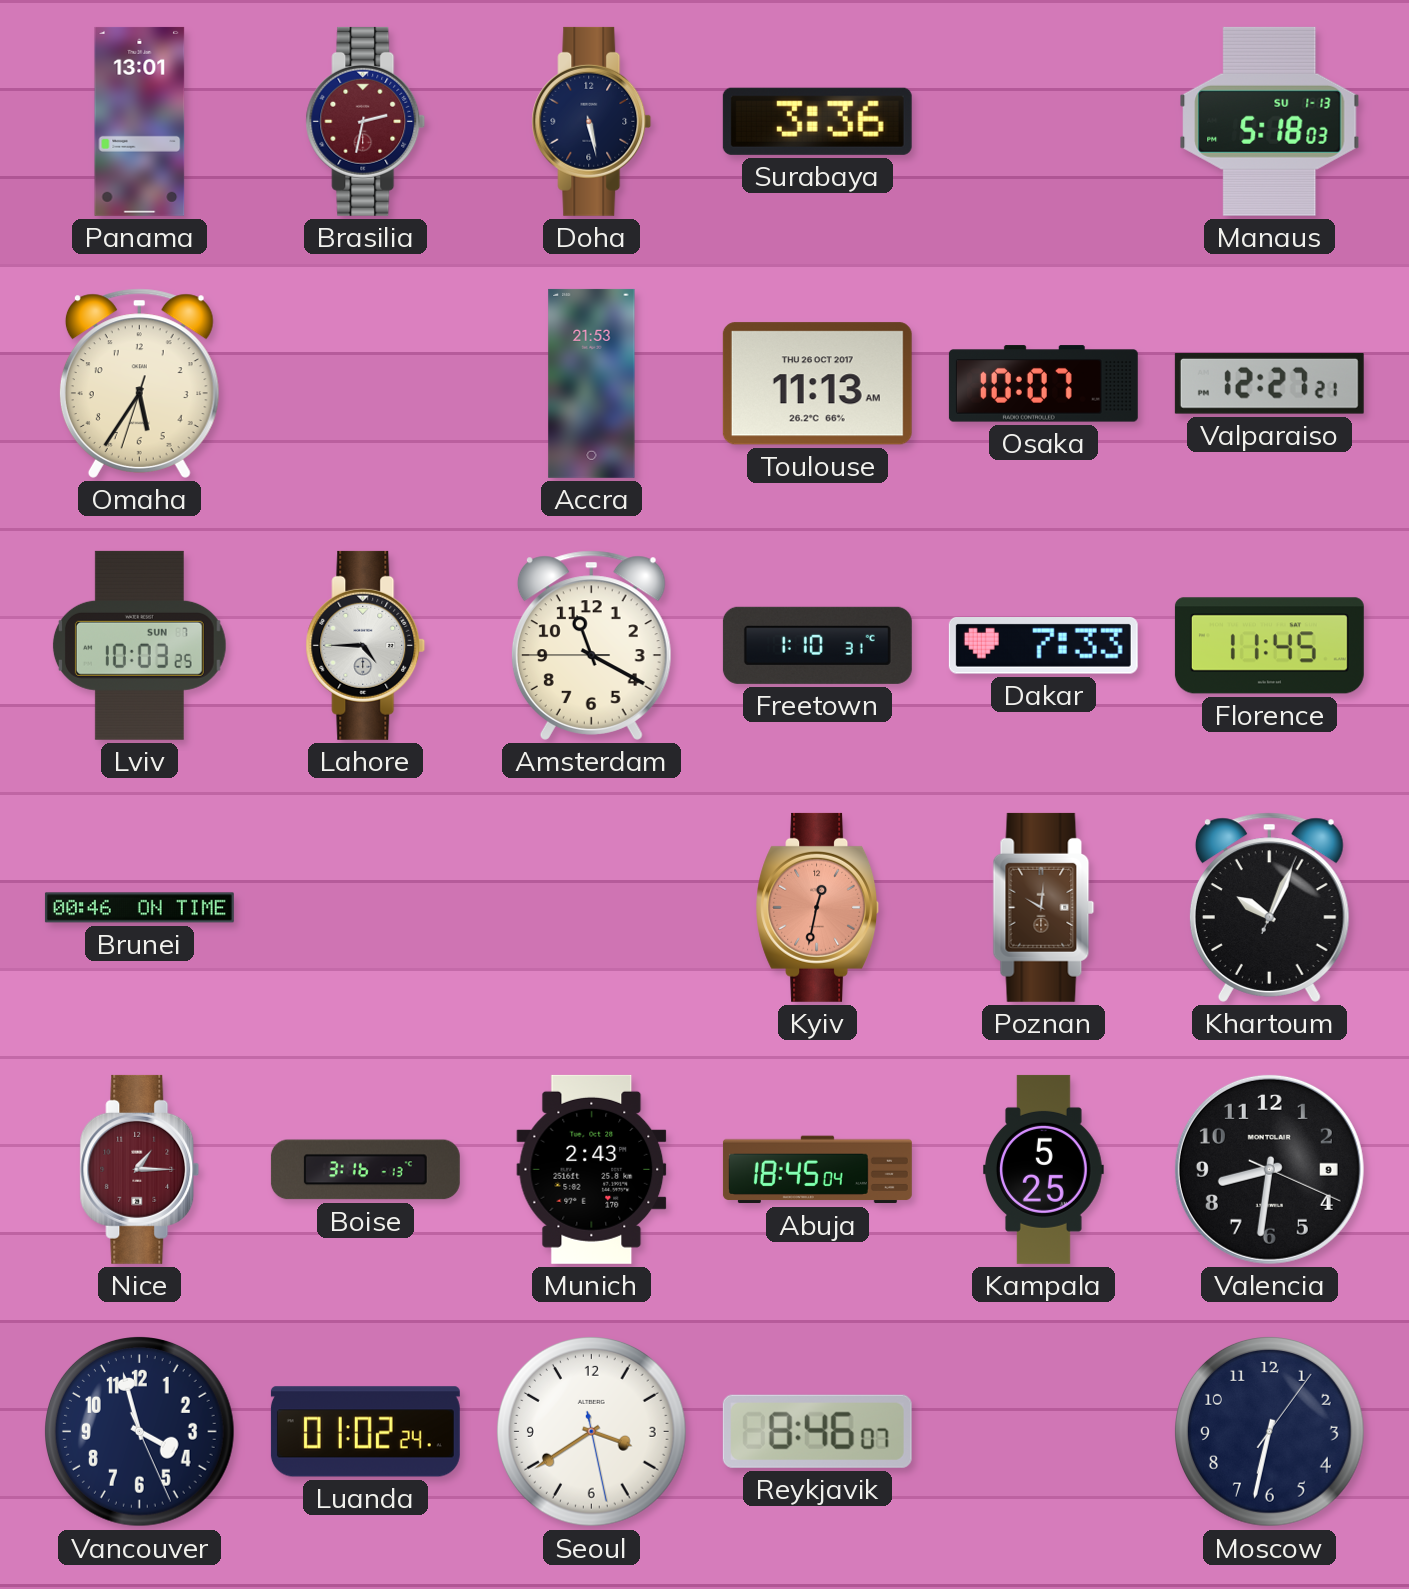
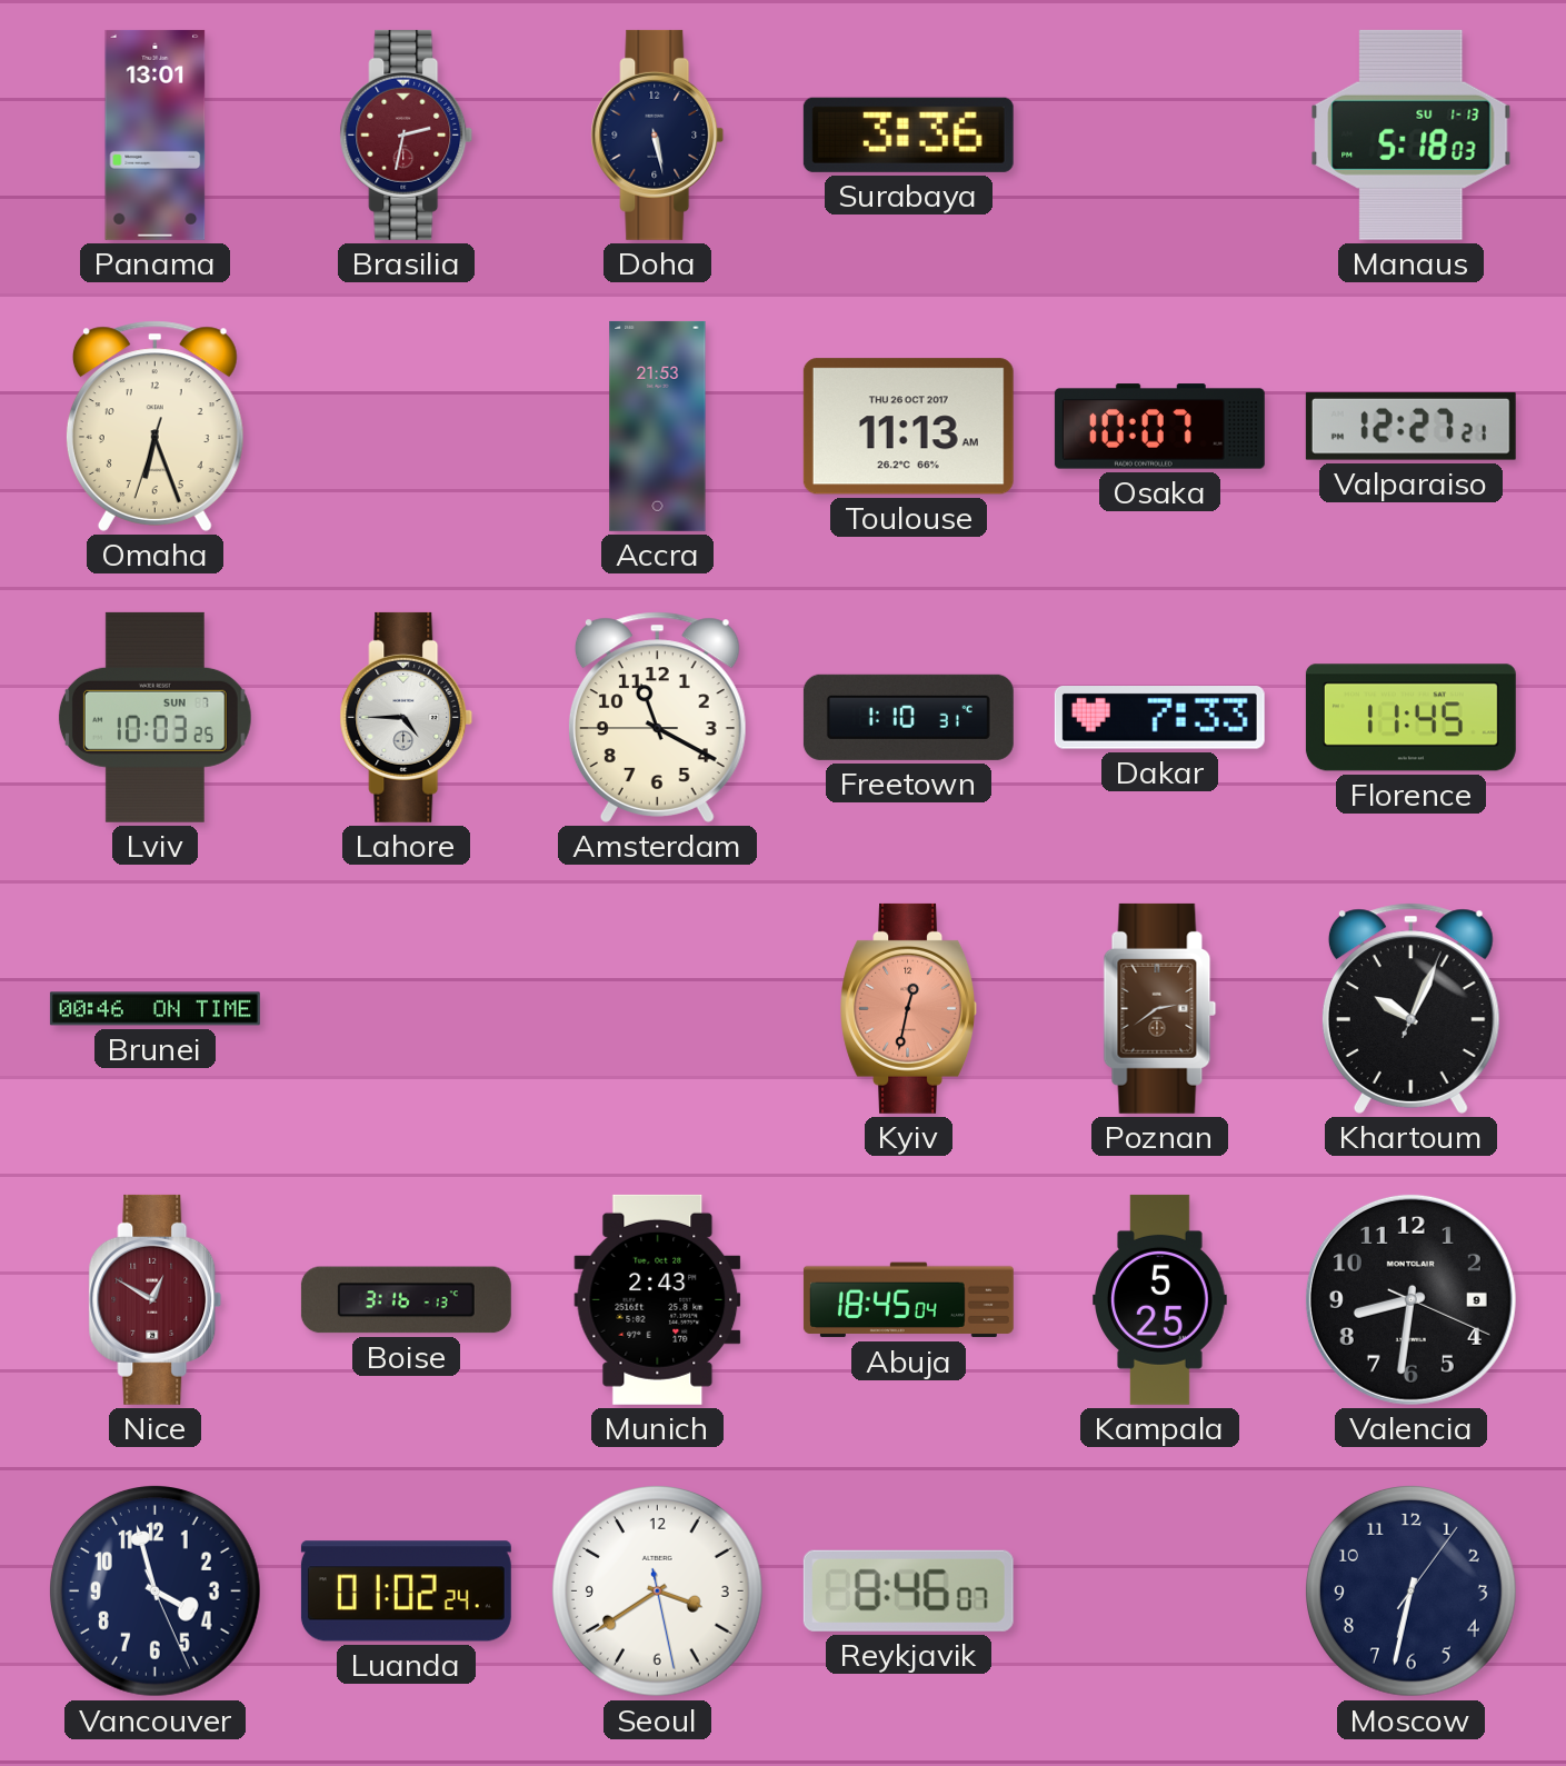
Omaha: 5:35 -> 6:26
Poznan: 10:01 -> 2:39
Nice: 1:15 -> 12:50
